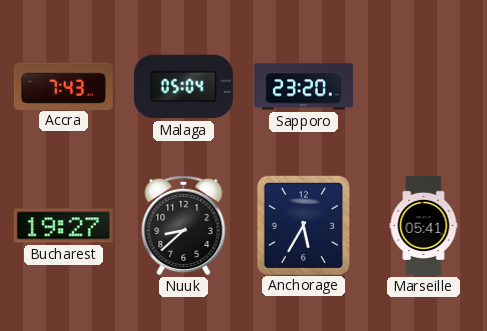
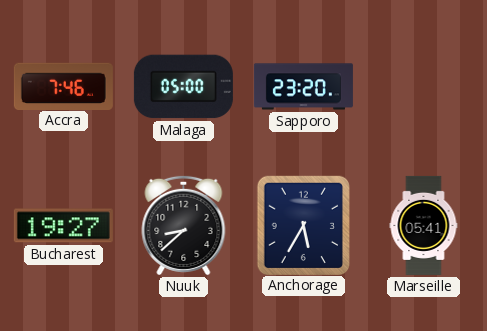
Accra: 7:43 -> 7:46
Malaga: 05:04 -> 05:00
